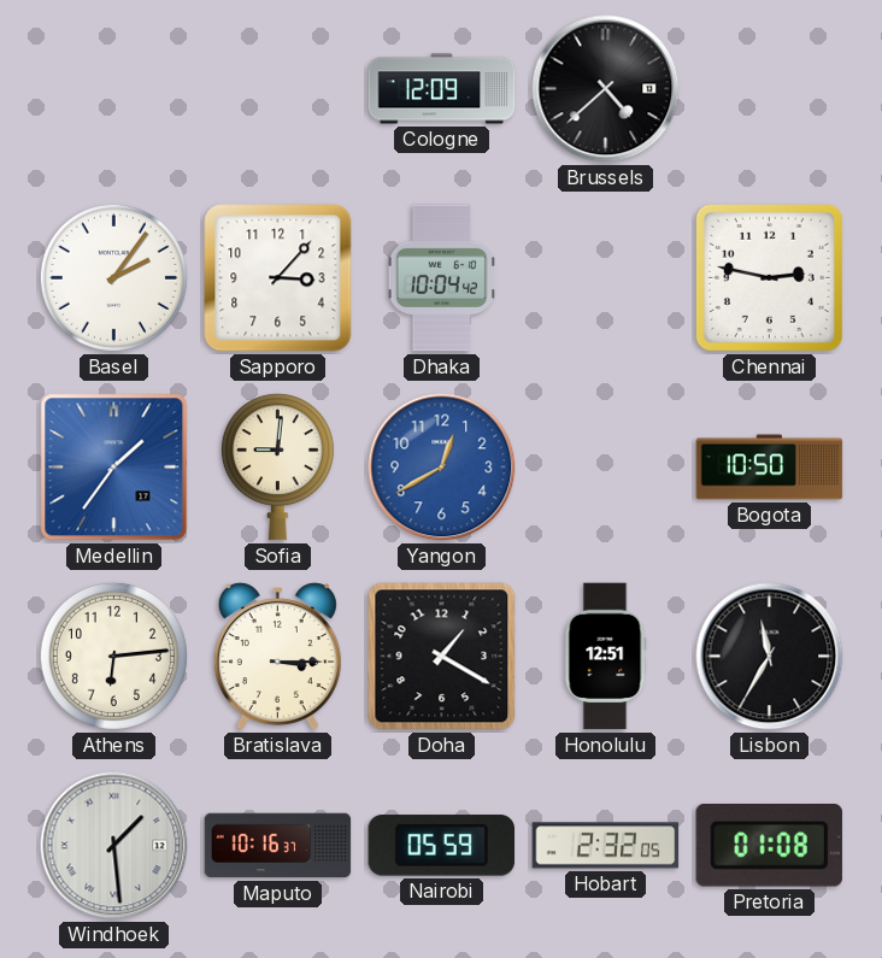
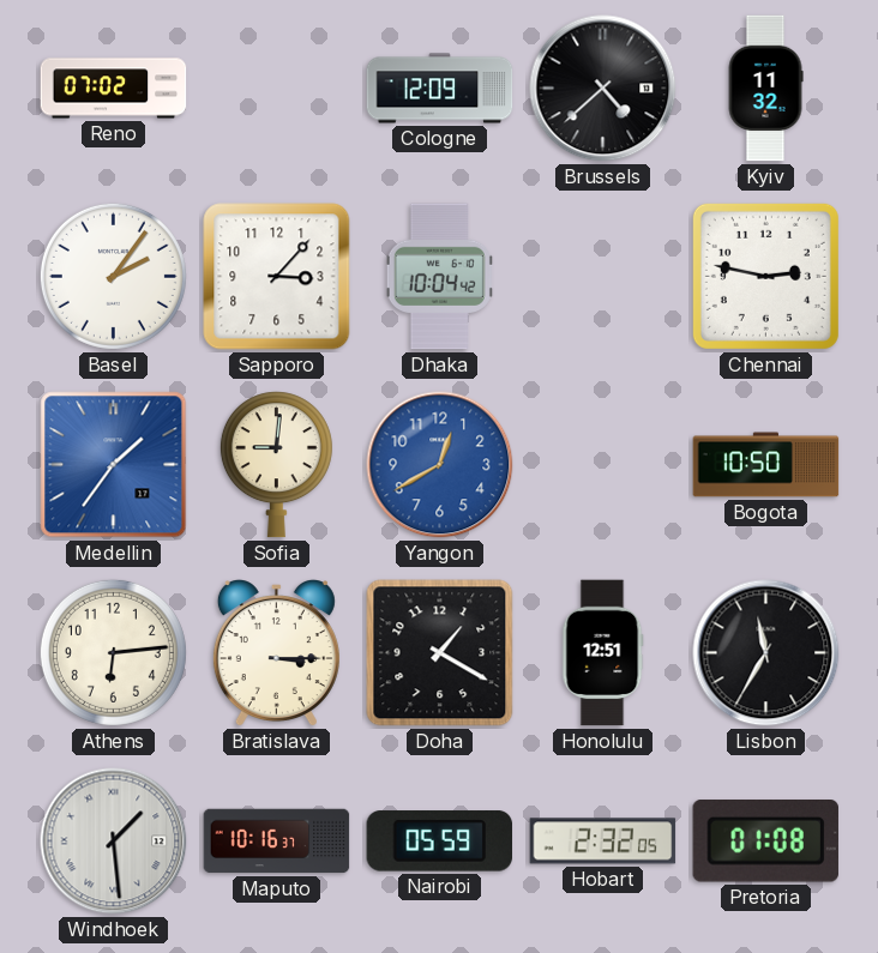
Reno: none -> 07:02
Kyiv: none -> 11:32
